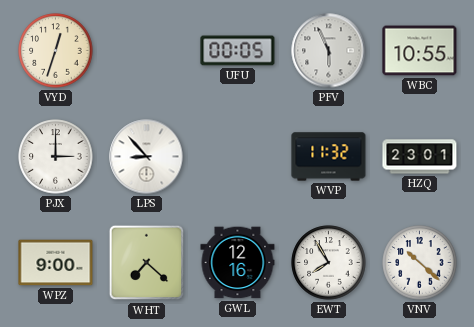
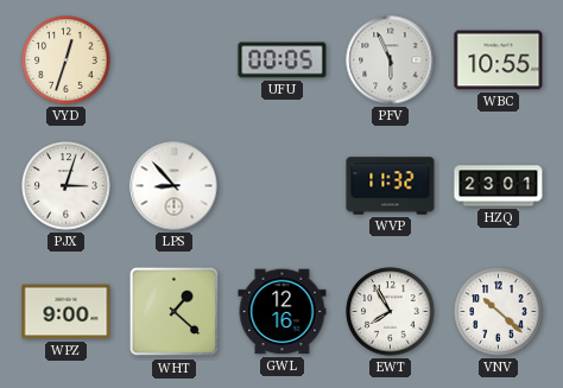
PJX: 3:00 -> 3:03
WHT: 7:22 -> 1:22
